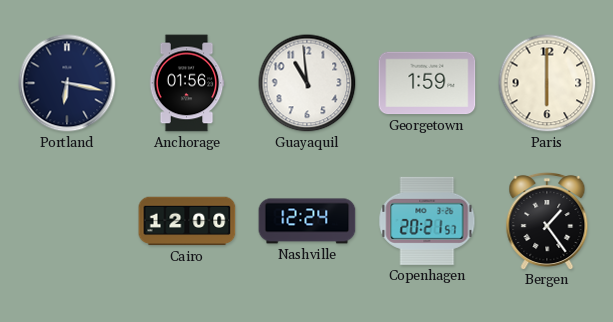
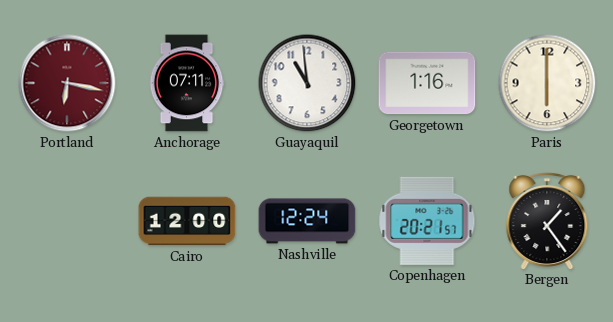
Portland dial: navy -> burgundy
Anchorage: 01:56 -> 07:11
Georgetown: 1:59 -> 1:16
